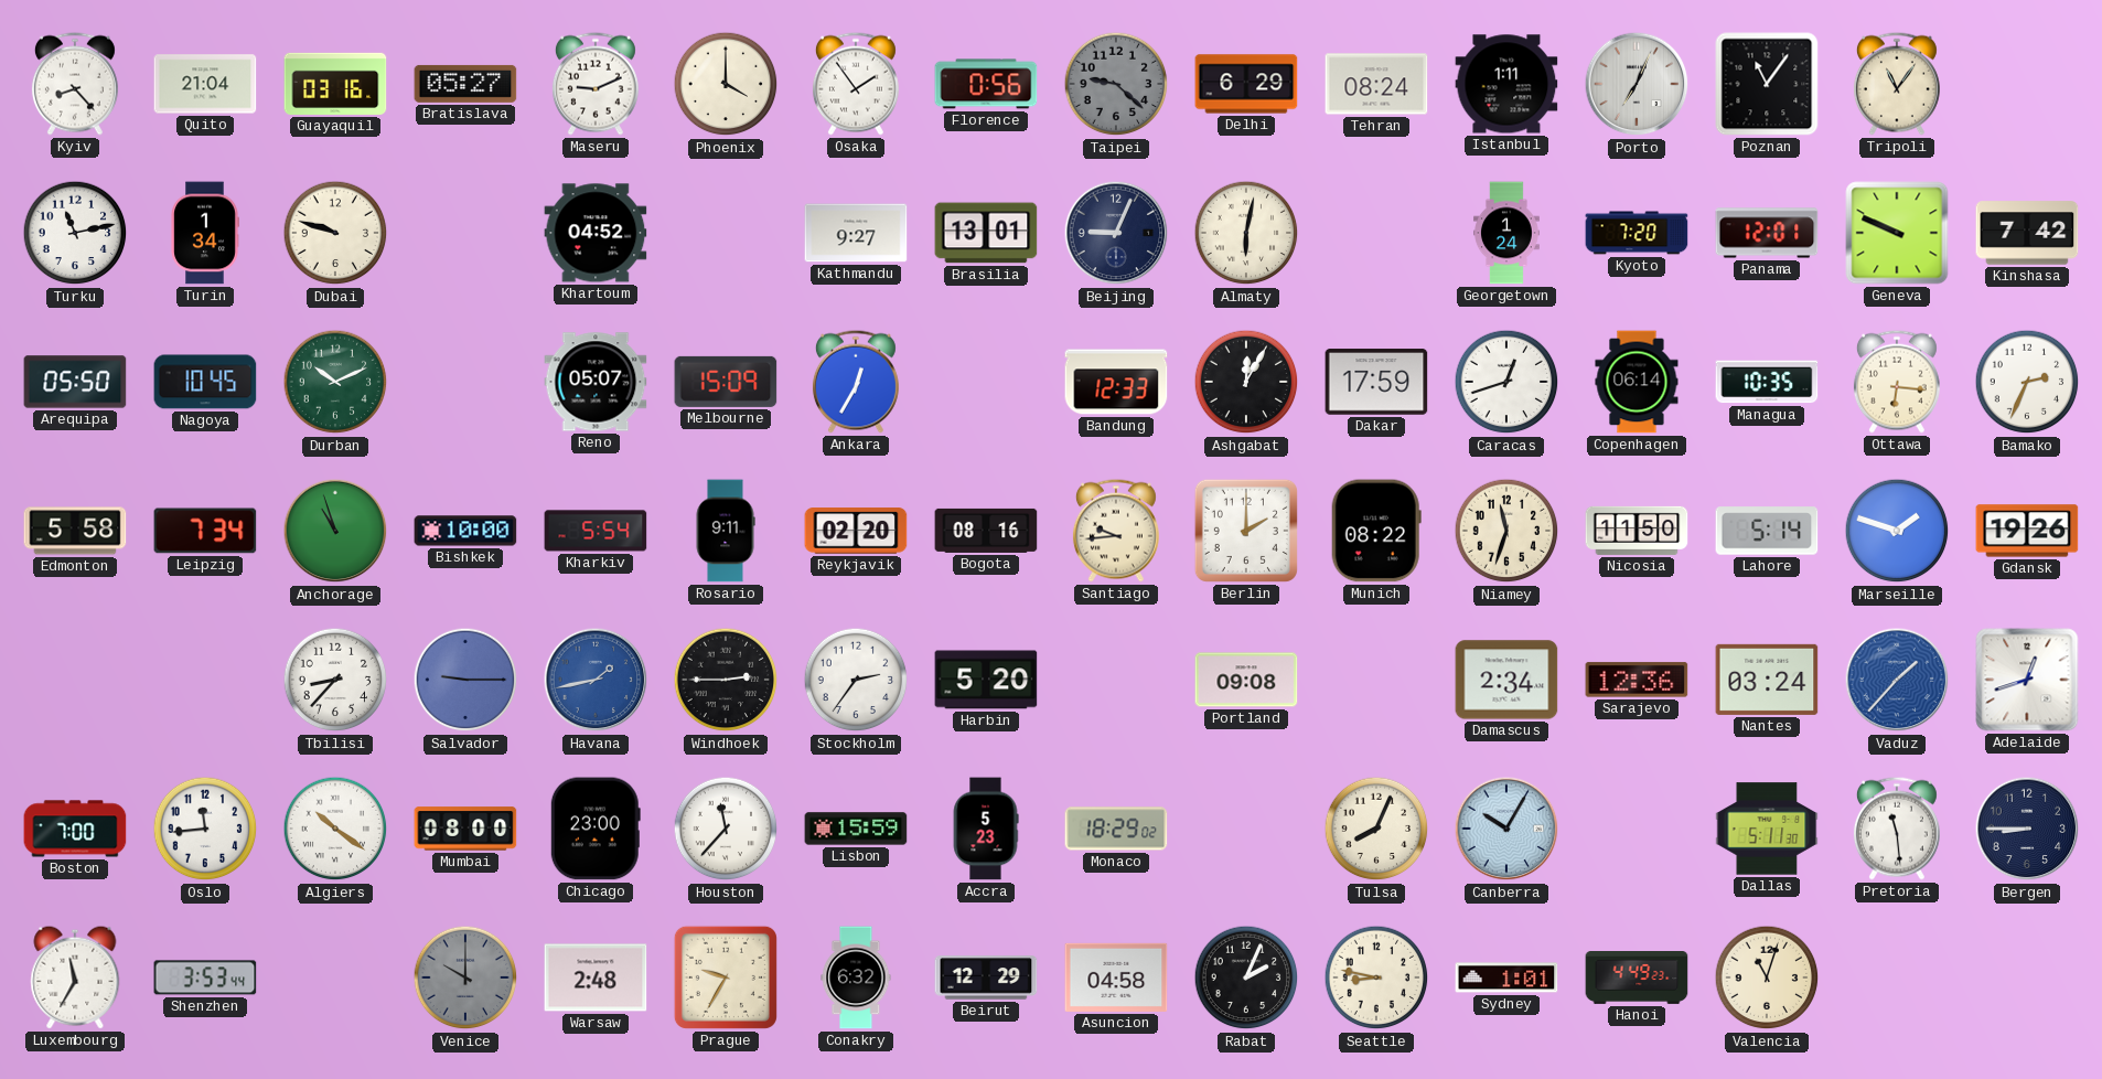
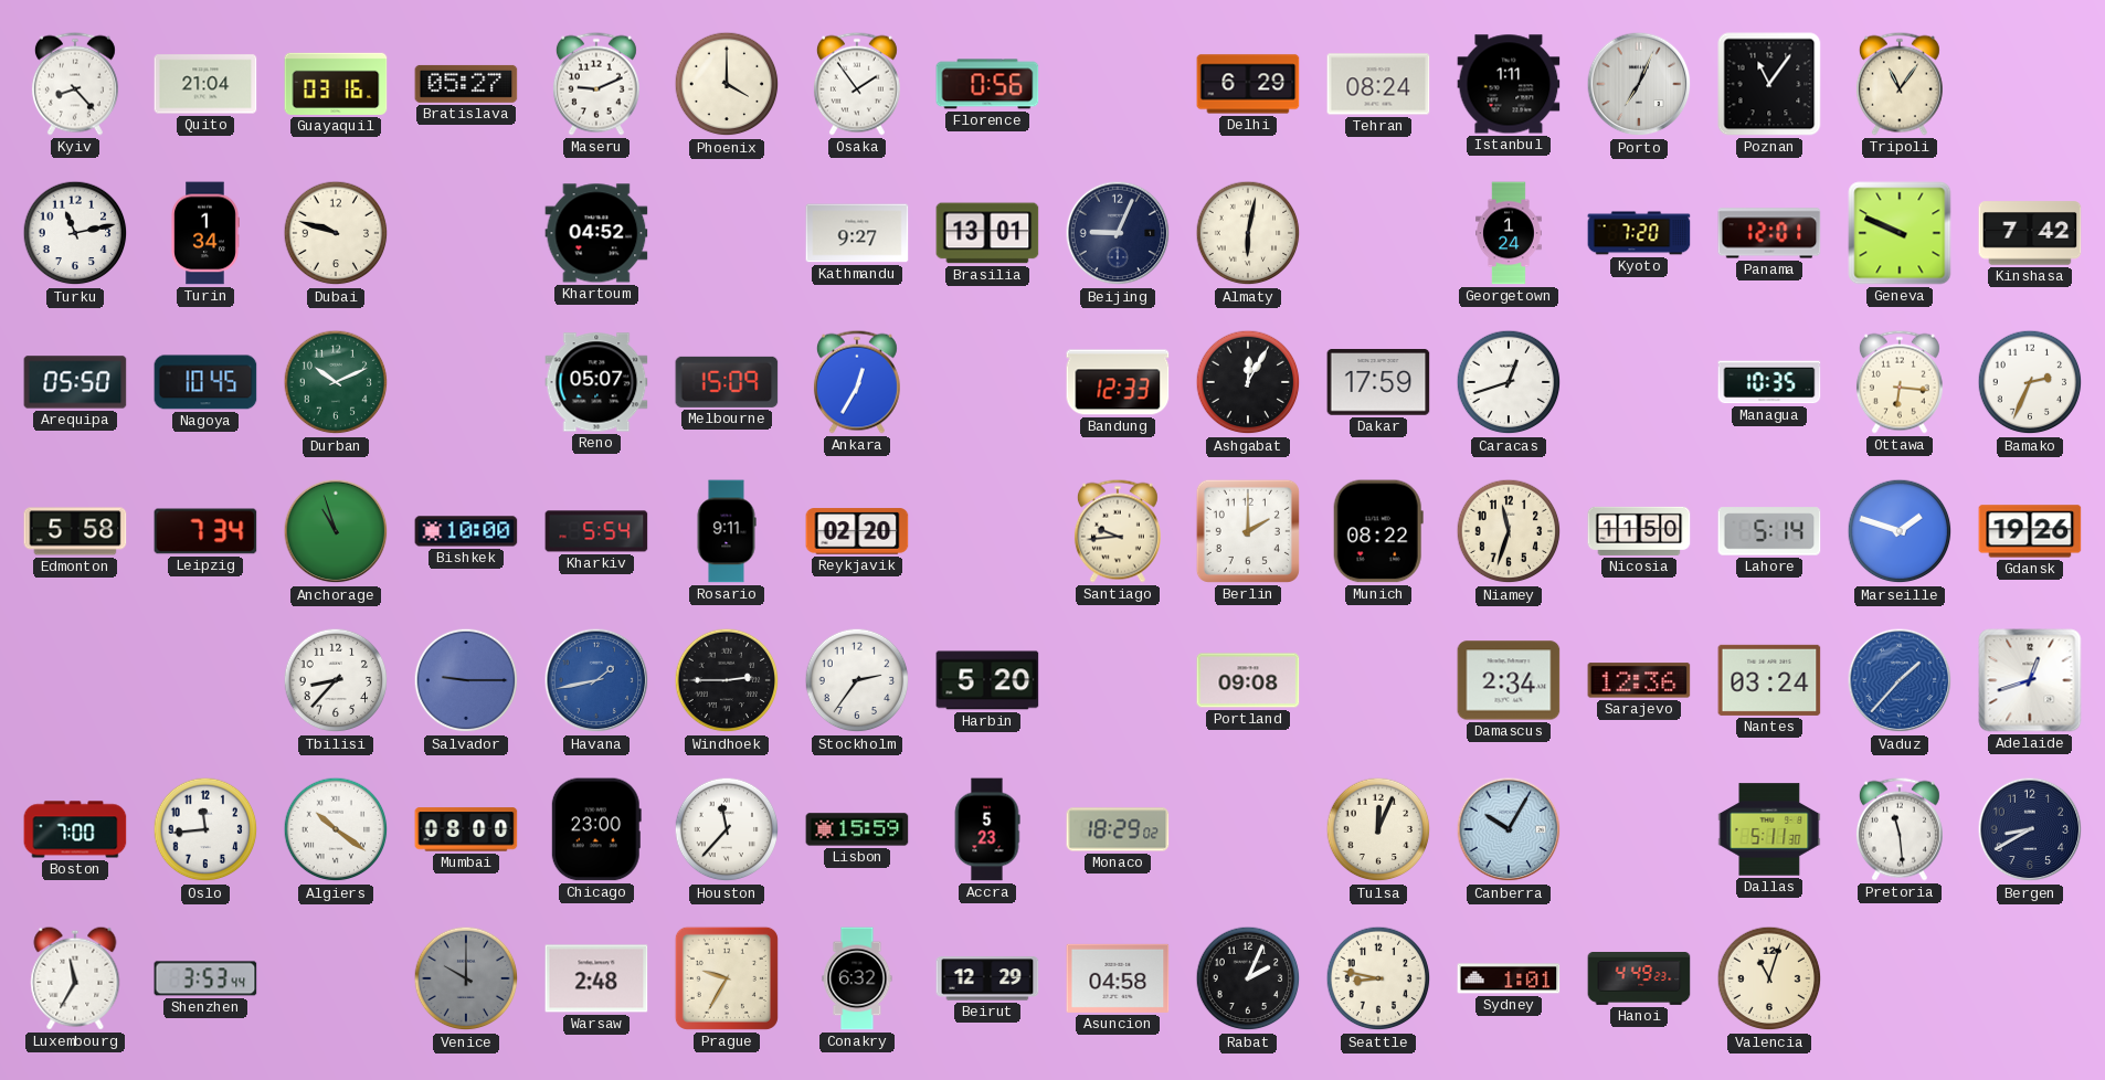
Taipei: 9:22 -> none
Copenhagen: 06:14 -> none
Bogota: 08:16 -> none
Tulsa: 8:04 -> 12:04
Bergen: 8:45 -> 8:40
